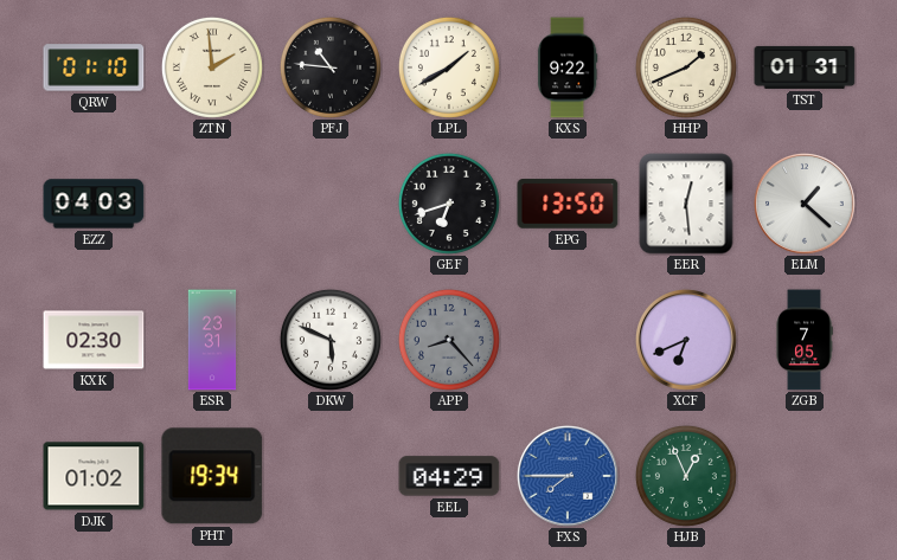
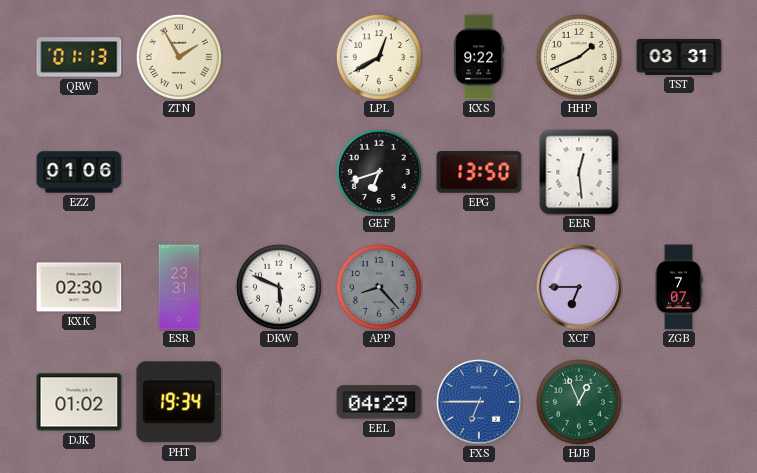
QRW: 01:10 -> 01:13
ZTN: 1:59 -> 1:55
PFJ: 10:46 -> none
LPL: 1:40 -> 12:40
TST: 01:31 -> 03:31
EZZ: 04:03 -> 01:06
ELM: 1:22 -> none
XCF: 6:41 -> 6:45
ZGB: 7:05 -> 7:07
FXS: 7:45 -> 6:45
